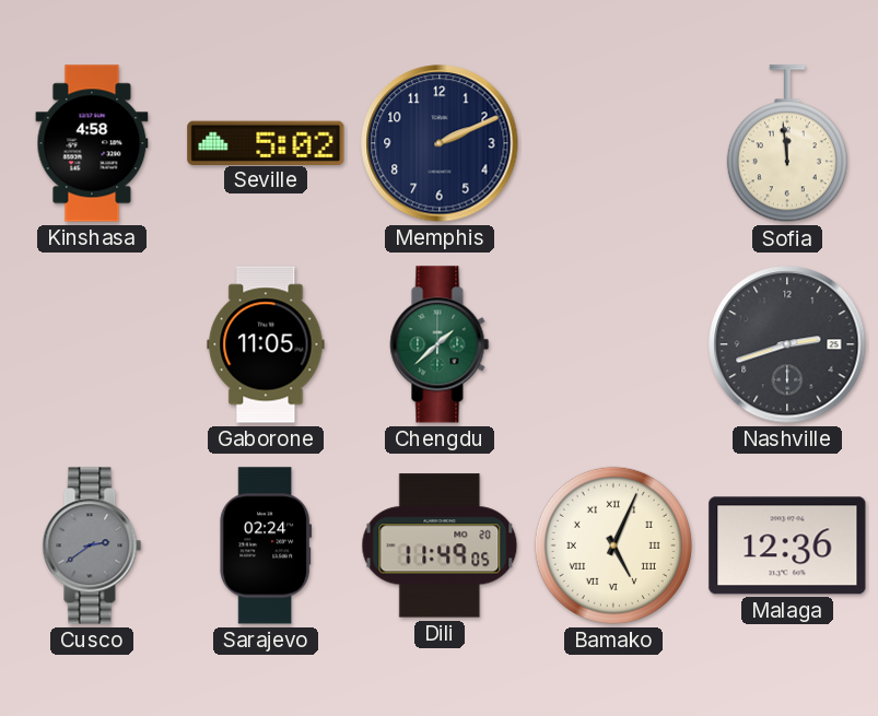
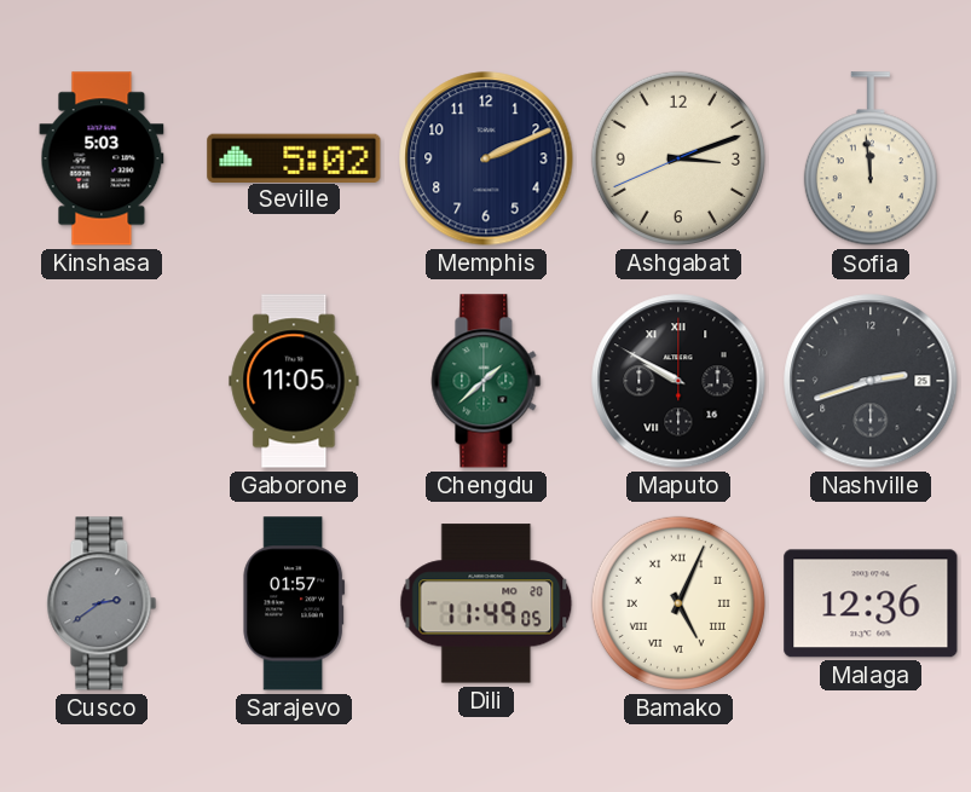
Kinshasa: 4:58 -> 5:03
Ashgabat: none -> 3:11
Maputo: none -> 9:50
Sarajevo: 02:24 -> 01:57
